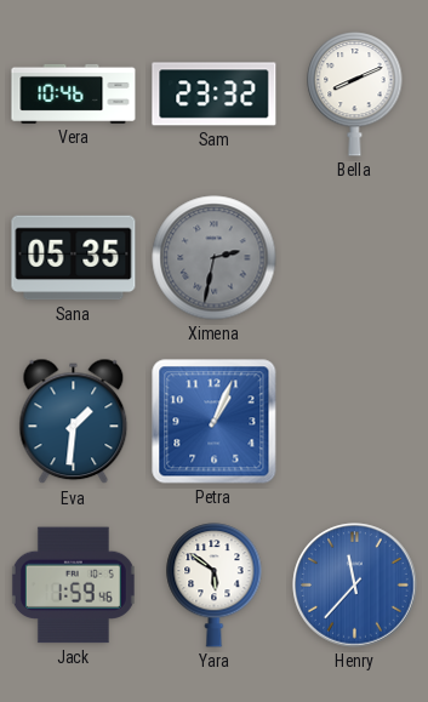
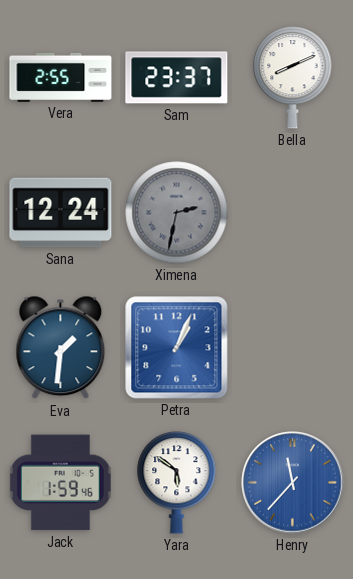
Vera: 10:46 -> 2:55
Sam: 23:32 -> 23:37
Sana: 05:35 -> 12:24
